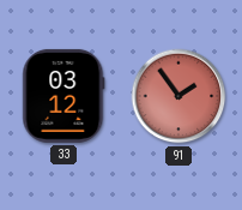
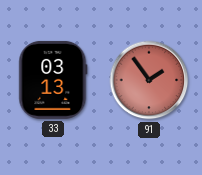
33: 03:12 -> 03:13
